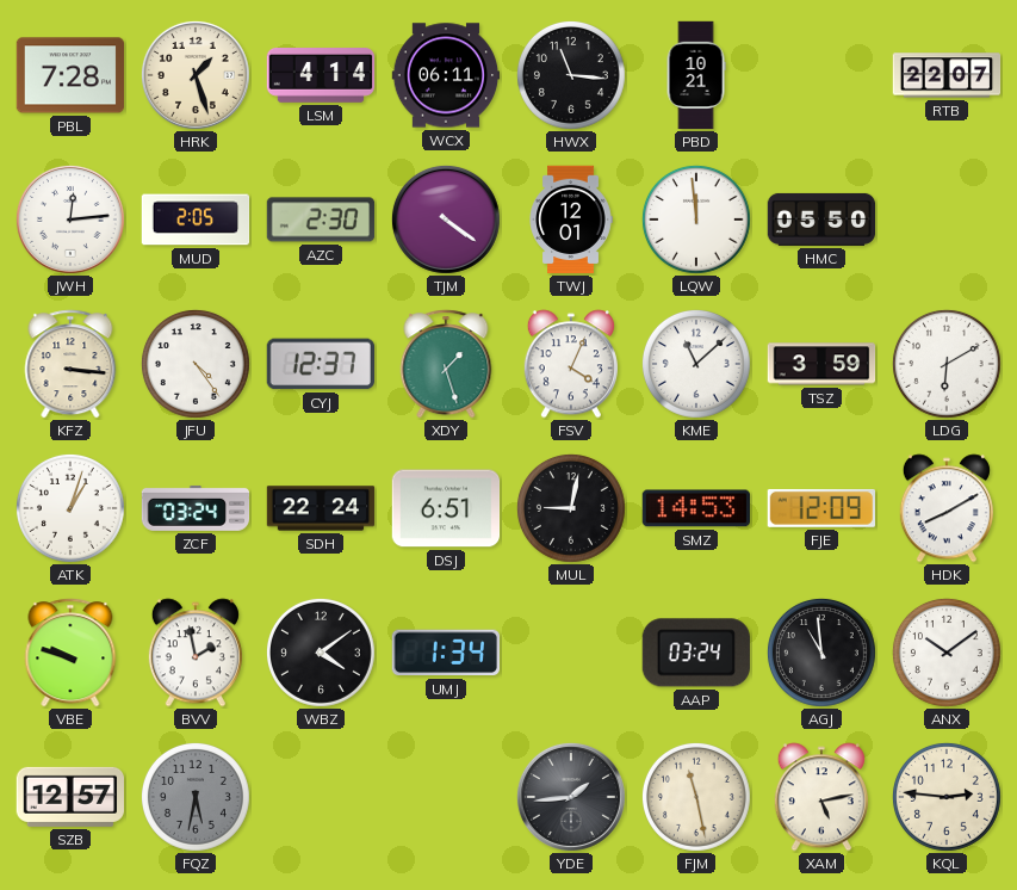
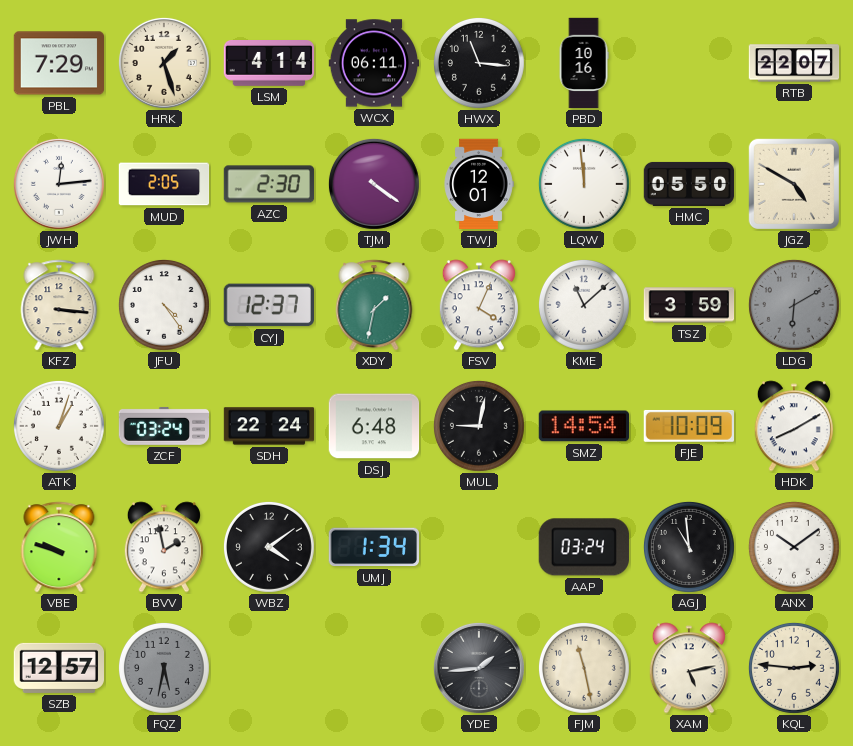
PBL: 7:28 -> 7:29
PBD: 10:21 -> 10:16
JGZ: none -> 4:50
XDY: 1:27 -> 1:32
LDG dial: white -> grey
DSJ: 6:51 -> 6:48
SMZ: 14:53 -> 14:54
FJE: 12:09 -> 10:09
